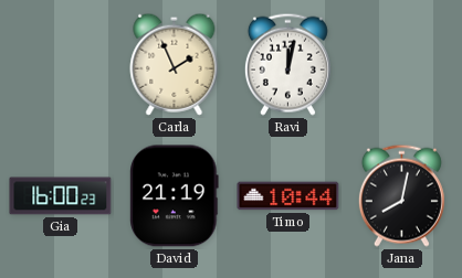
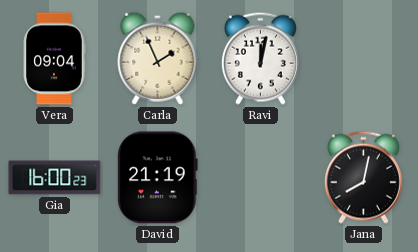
Vera: none -> 09:04
Timo: 10:44 -> none
